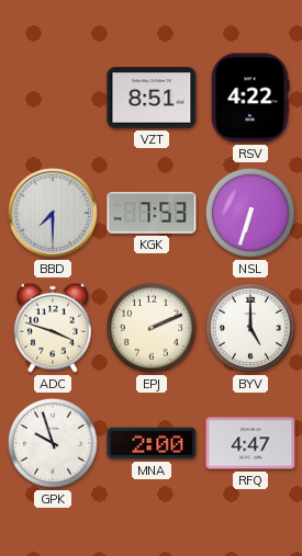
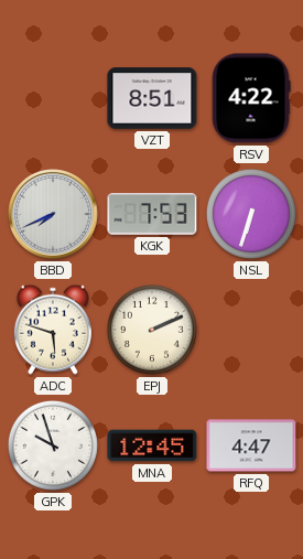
BBD: 7:30 -> 7:41
ADC: 3:48 -> 5:48
BYV: 5:00 -> none
MNA: 2:00 -> 12:45
